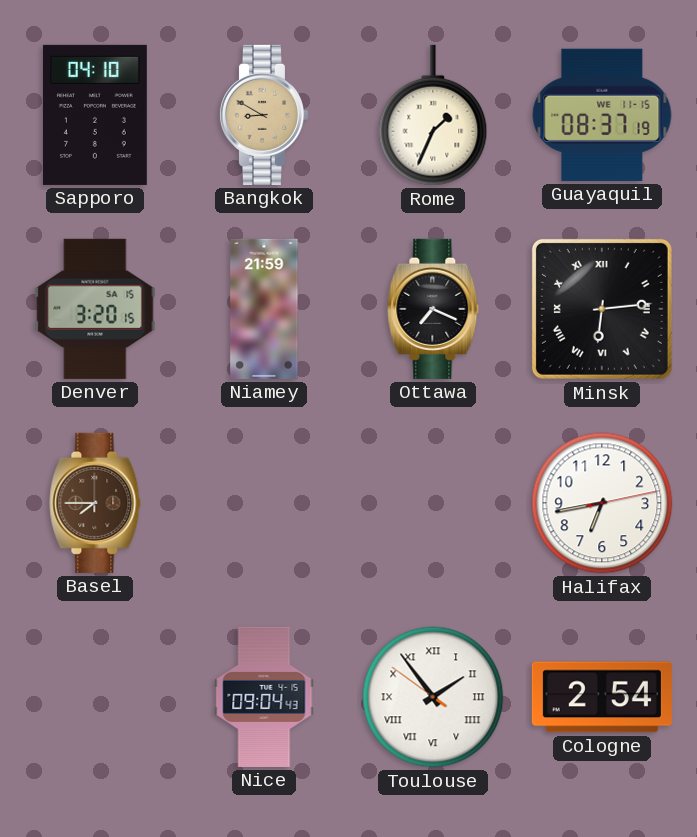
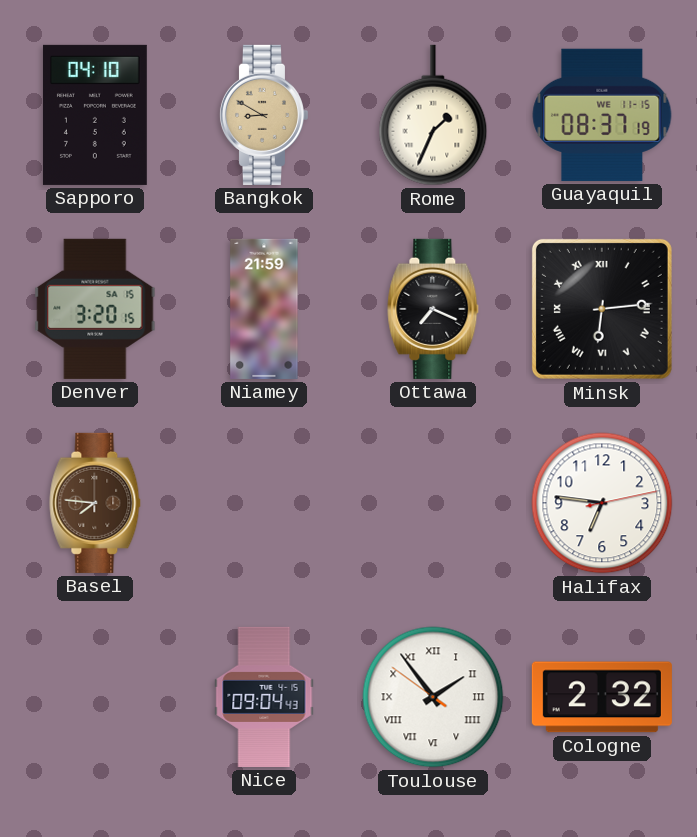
Basel: 7:45 -> 7:46
Halifax: 6:43 -> 6:46
Cologne: 2:54 -> 2:32
